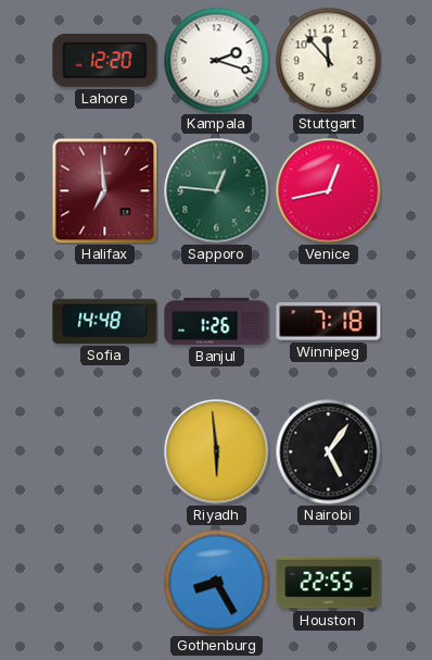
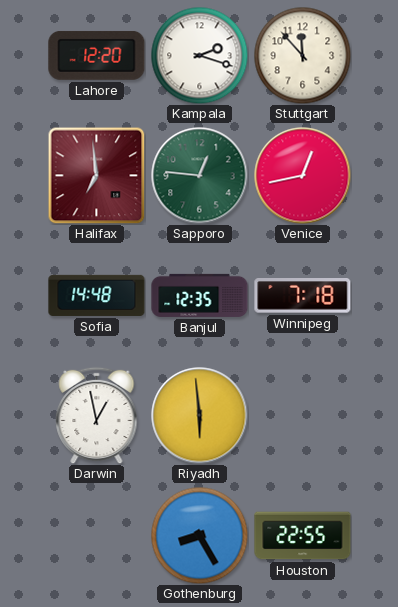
Banjul: 1:26 -> 12:35
Darwin: none -> 12:58
Nairobi: 5:06 -> none
